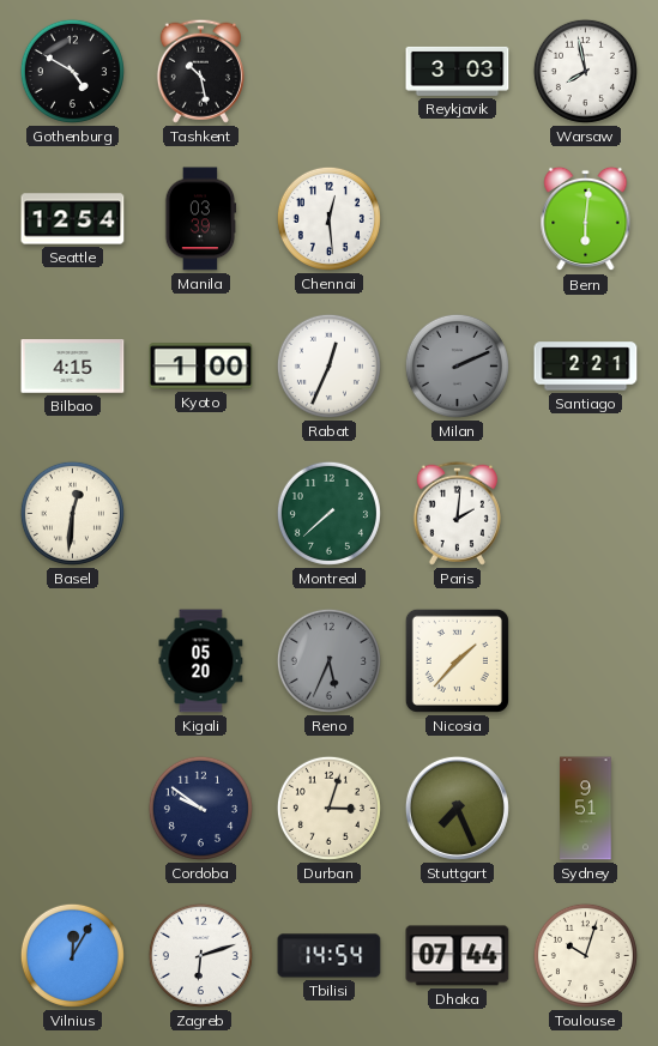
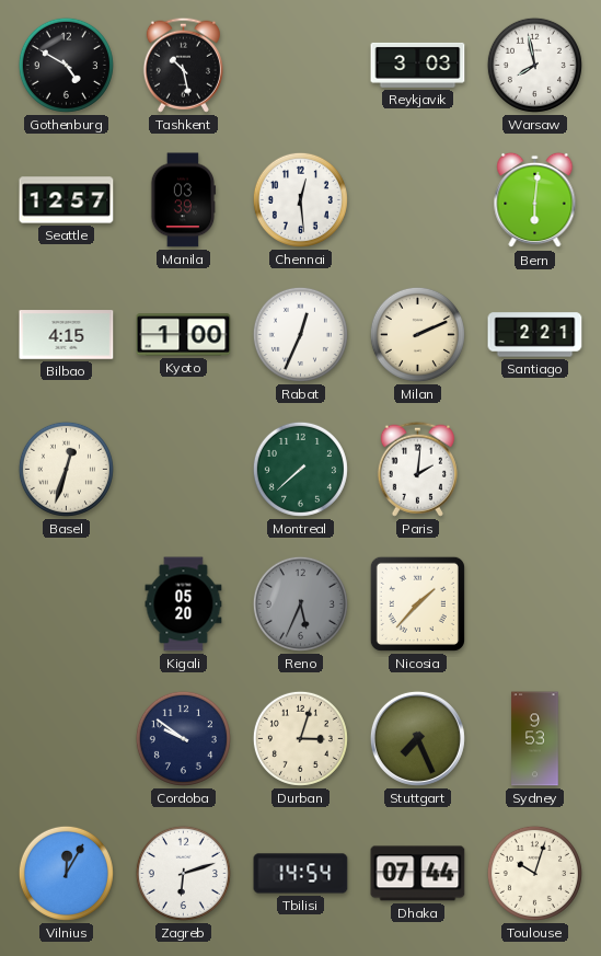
Seattle: 12:54 -> 12:57
Milan dial: grey -> cream
Basel: 12:31 -> 12:33
Sydney: 9:51 -> 9:53
